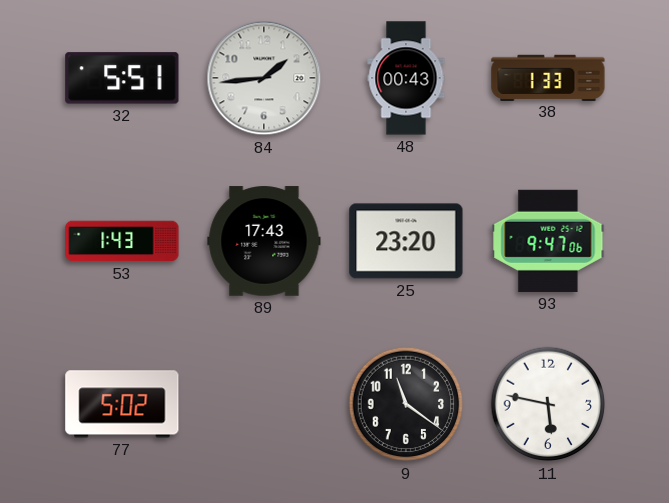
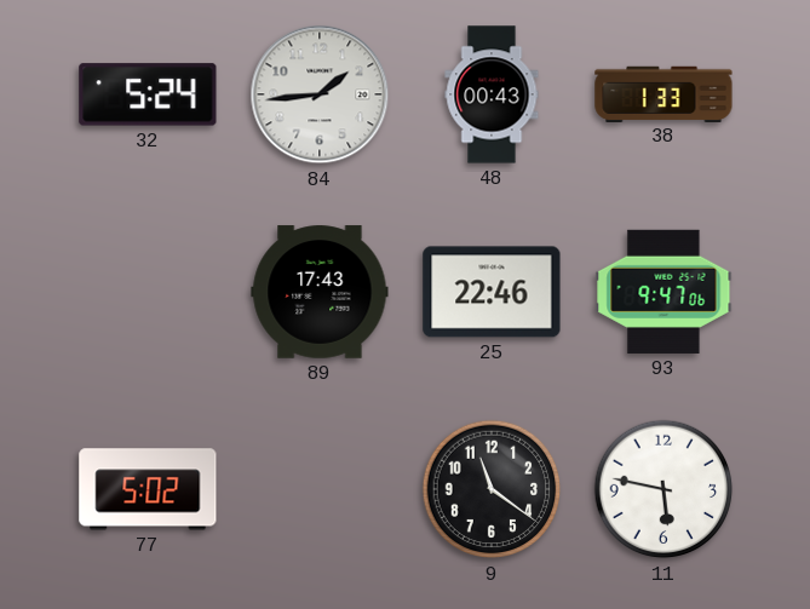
32: 5:51 -> 5:24
53: 1:43 -> none
25: 23:20 -> 22:46
